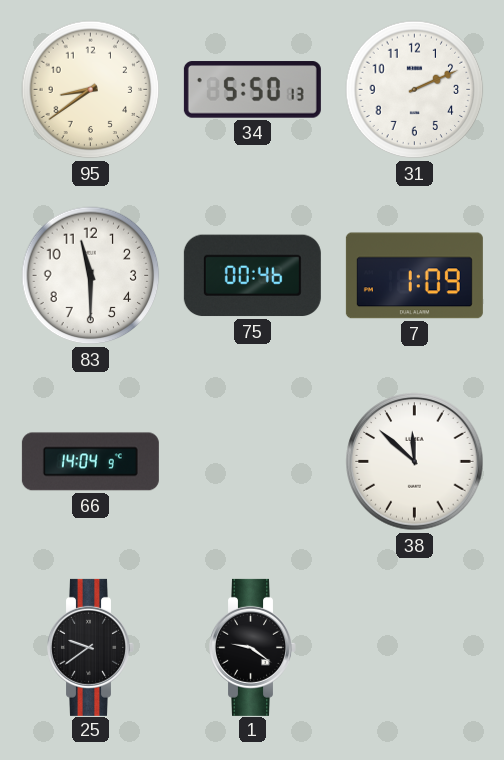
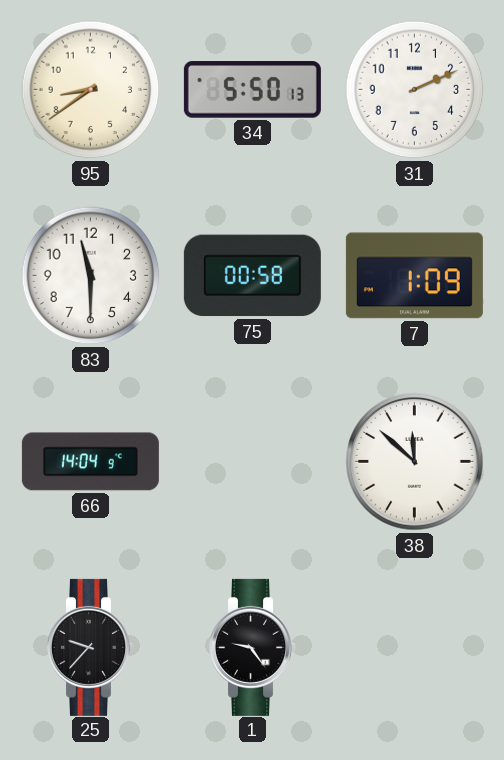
75: 00:46 -> 00:58
25: 9:39 -> 9:37
1: 9:21 -> 9:24
